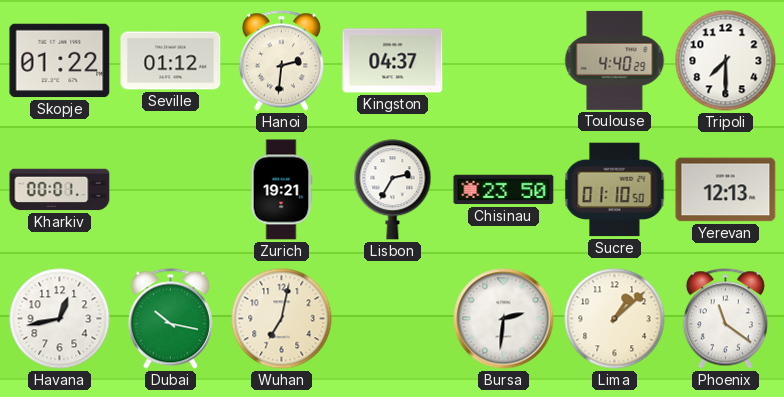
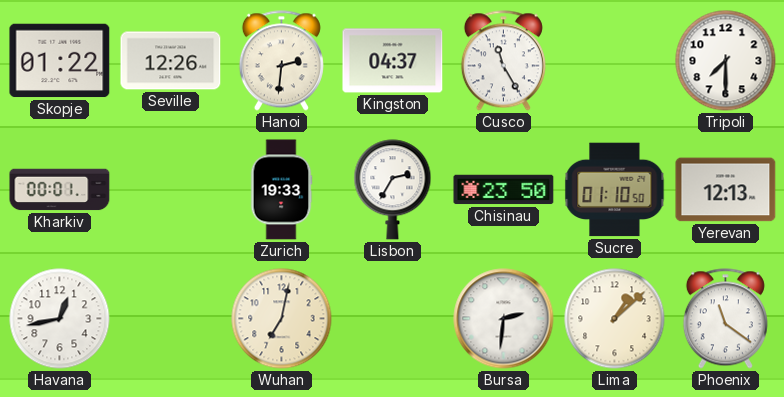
Seville: 01:12 -> 12:26
Cusco: none -> 11:25
Toulouse: 4:40 -> none
Zurich: 19:21 -> 19:33
Dubai: 10:17 -> none
